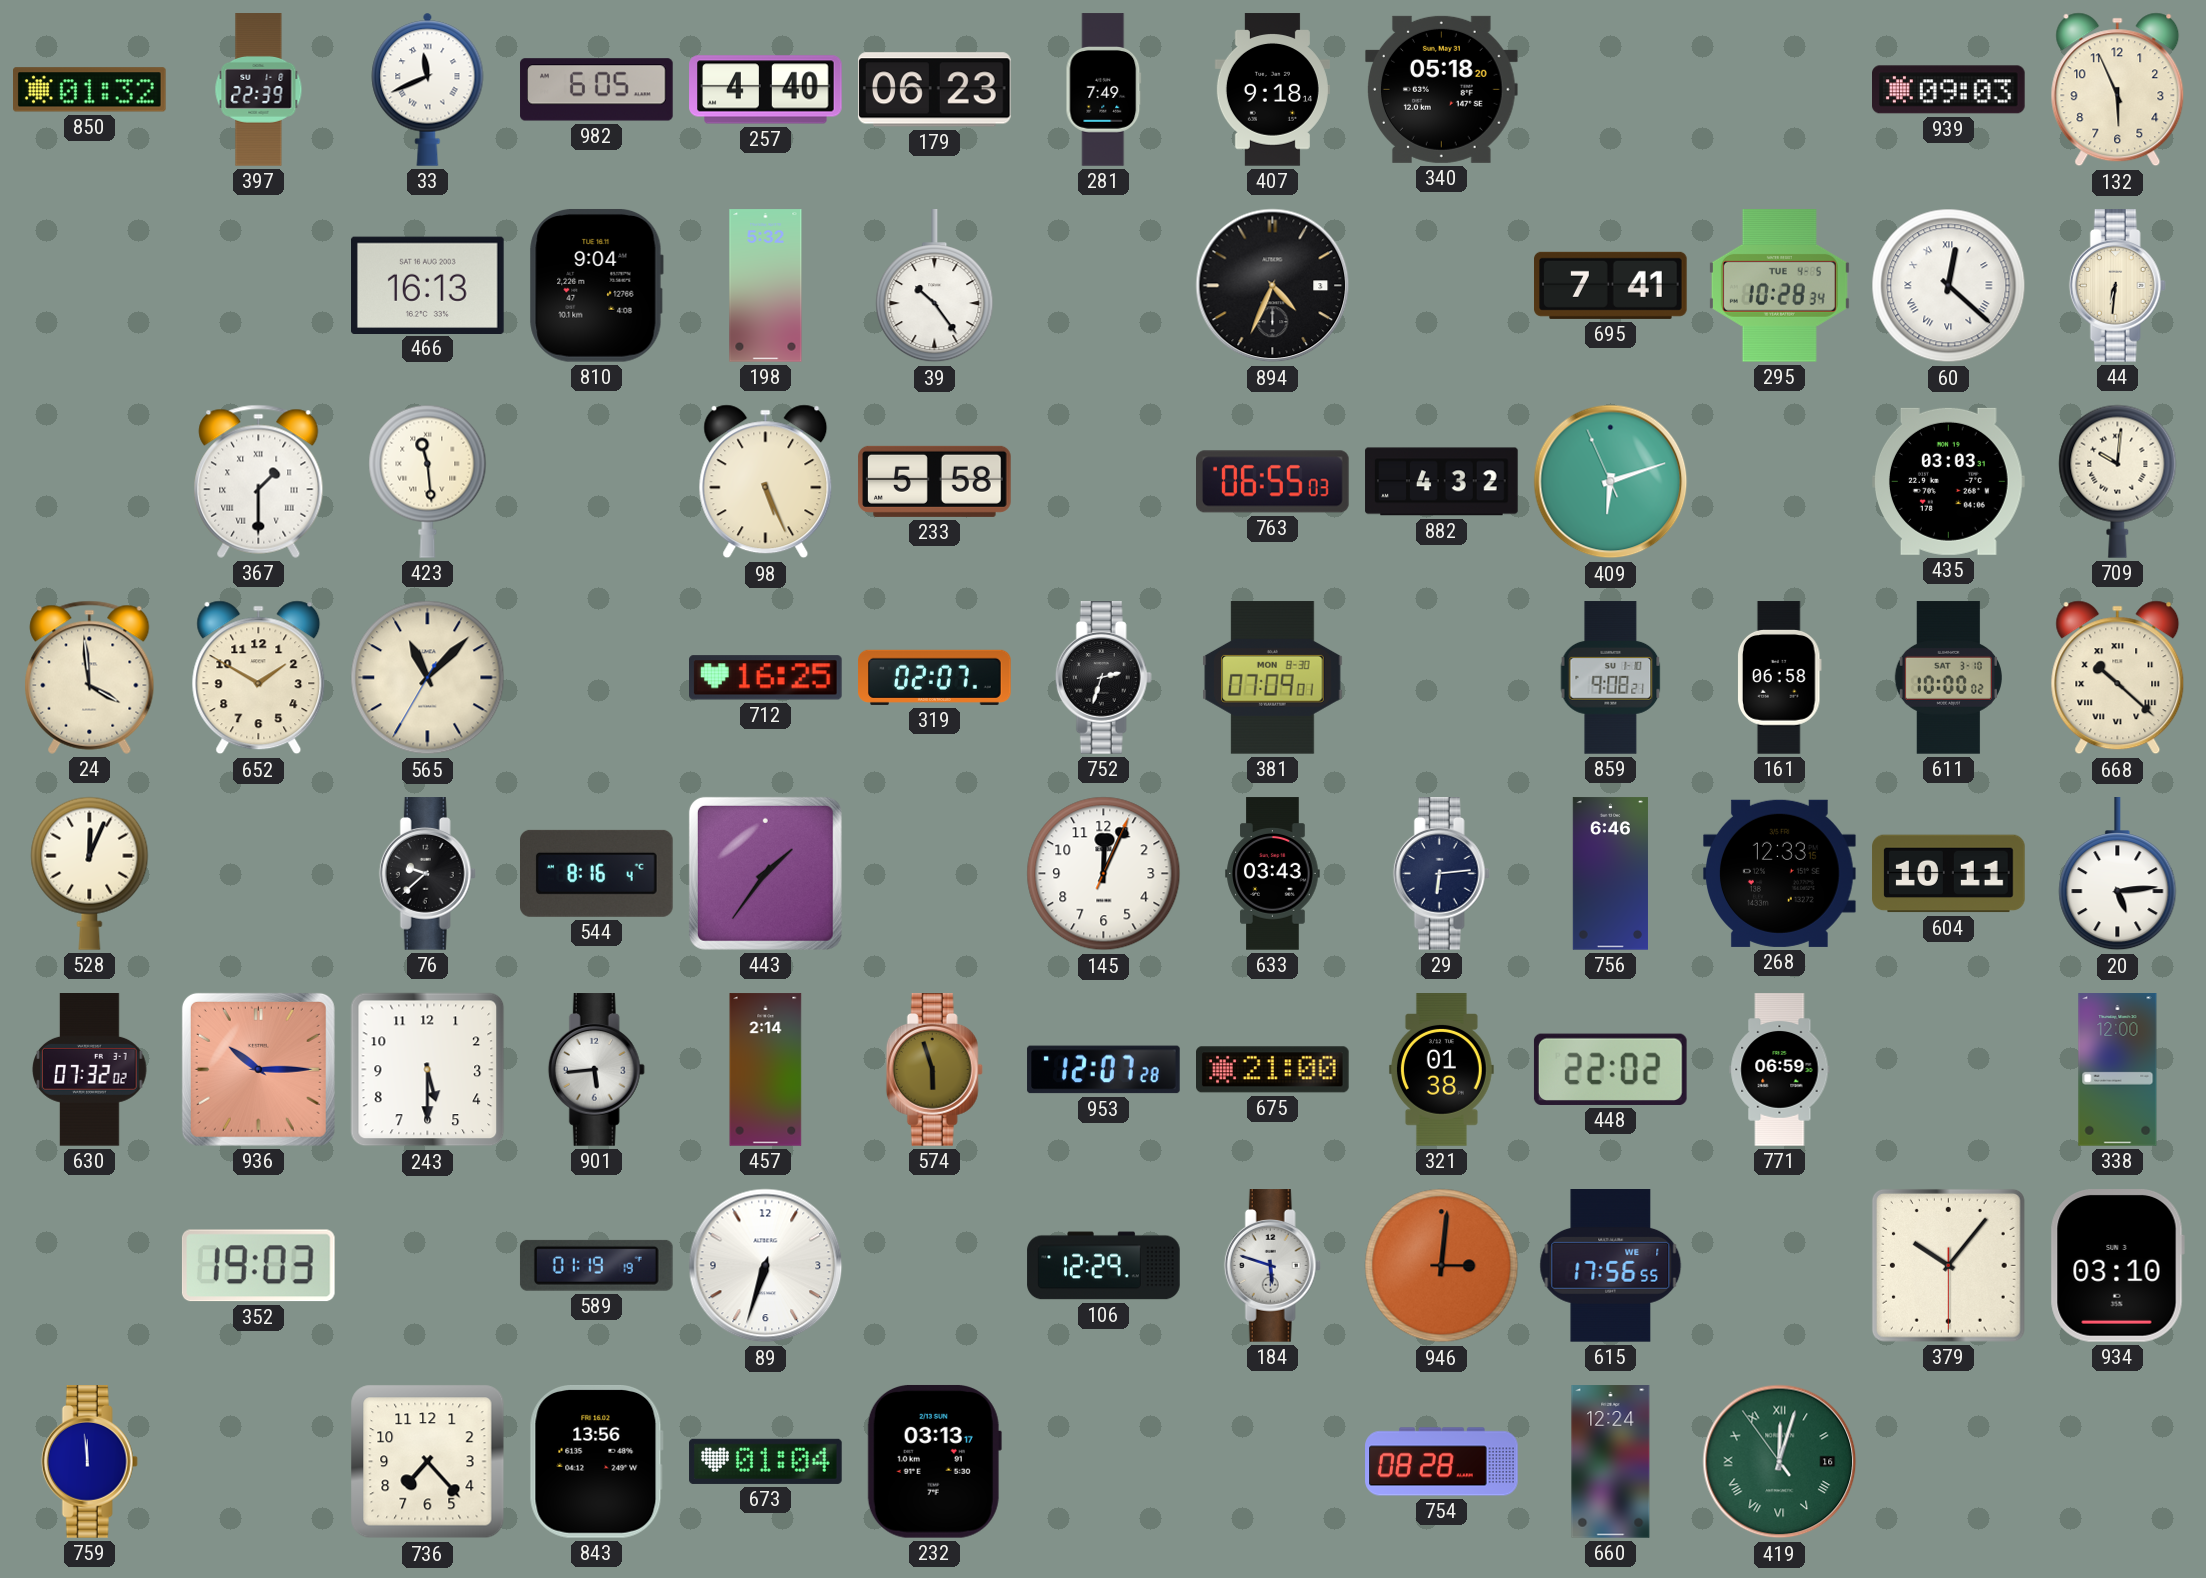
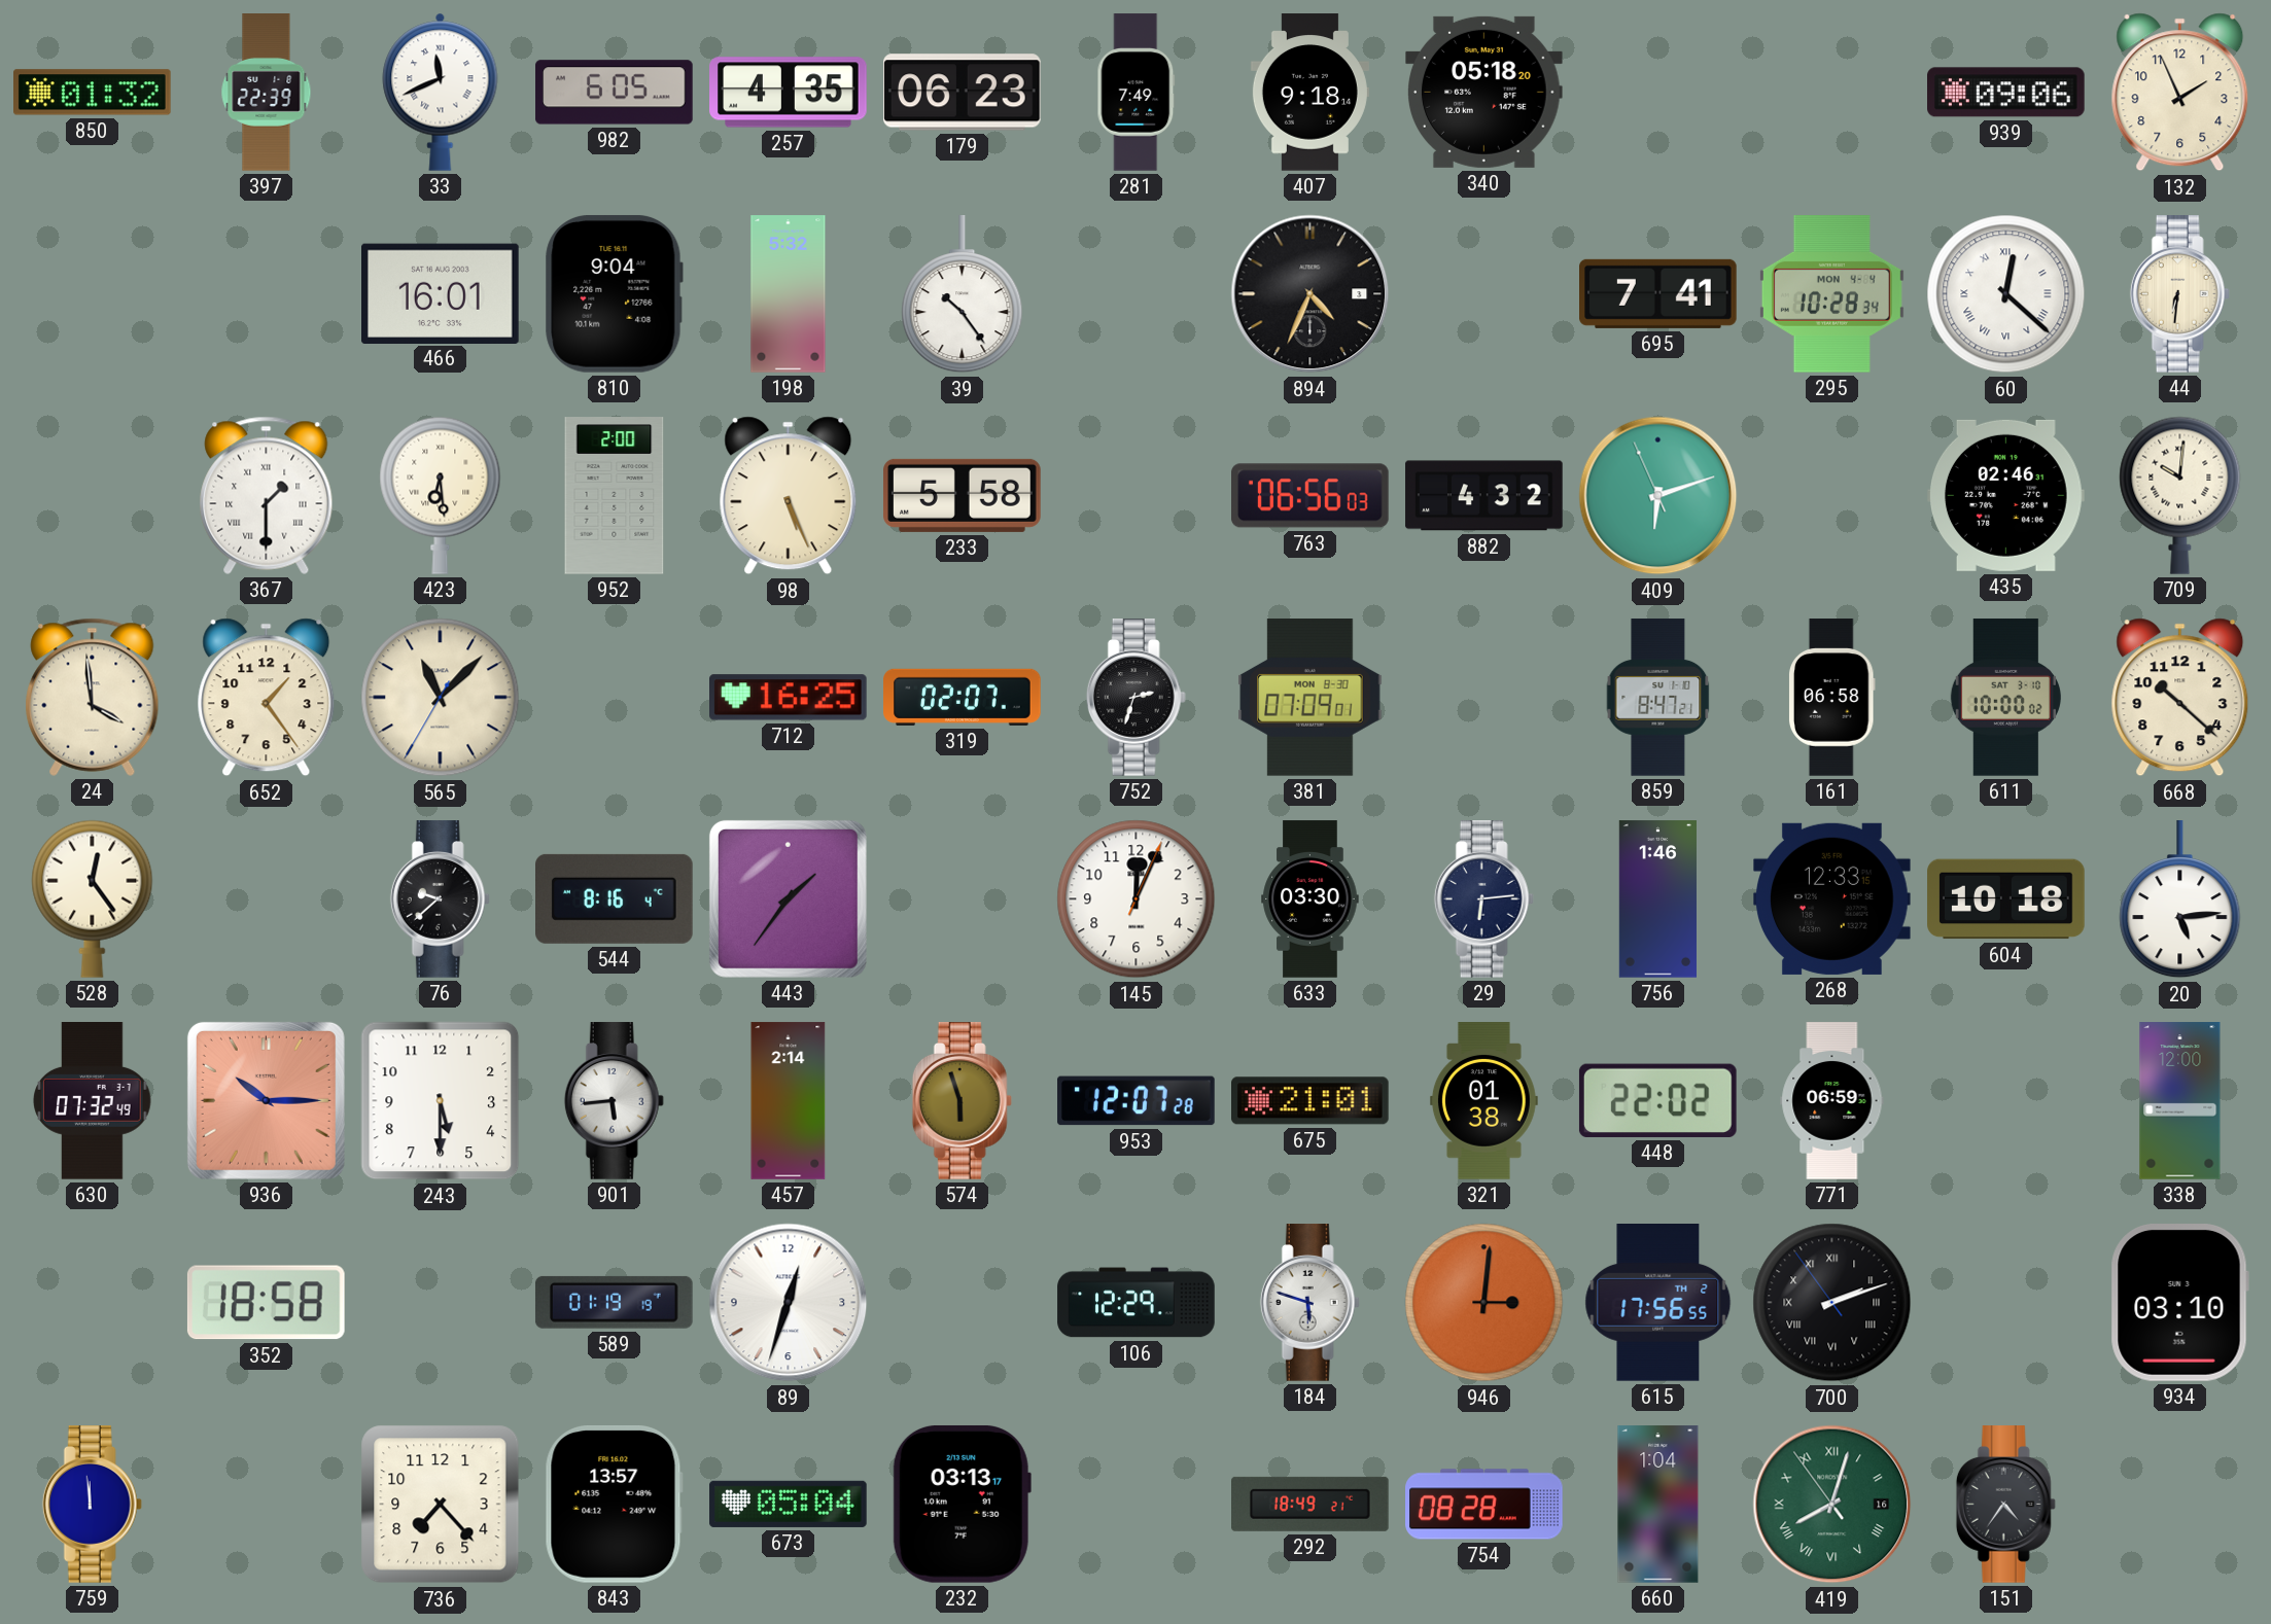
257: 4:40 -> 4:35
939: 09:03 -> 09:06
132: 5:56 -> 1:56
466: 16:13 -> 16:01
295 date: TUE 4-5 -> MON 4-4
423: 11:29 -> 6:29
952: none -> 2:00
763: 06:55 -> 06:56
435: 03:03 -> 02:46
652: 1:50 -> 1:24
859: 9:08 -> 8:47
668 numerals: Roman -> Arabic
528: 12:04 -> 12:24
633: 03:43 -> 03:30
756: 6:46 -> 1:46
604: 10:11 -> 10:18
630: 07:32:02 -> 07:32:49
675: 21:00 -> 21:01
352: 19:03 -> 18:58
89: 6:33 -> 12:33
615 date: WE 1 -> TH 2
700: none -> 2:11
379: 10:06 -> none
843: 13:56 -> 13:57
673: 01:04 -> 05:04
292: none -> 18:49
660: 12:24 -> 1:04
419: 12:02 -> 8:02
151: none -> 4:36
